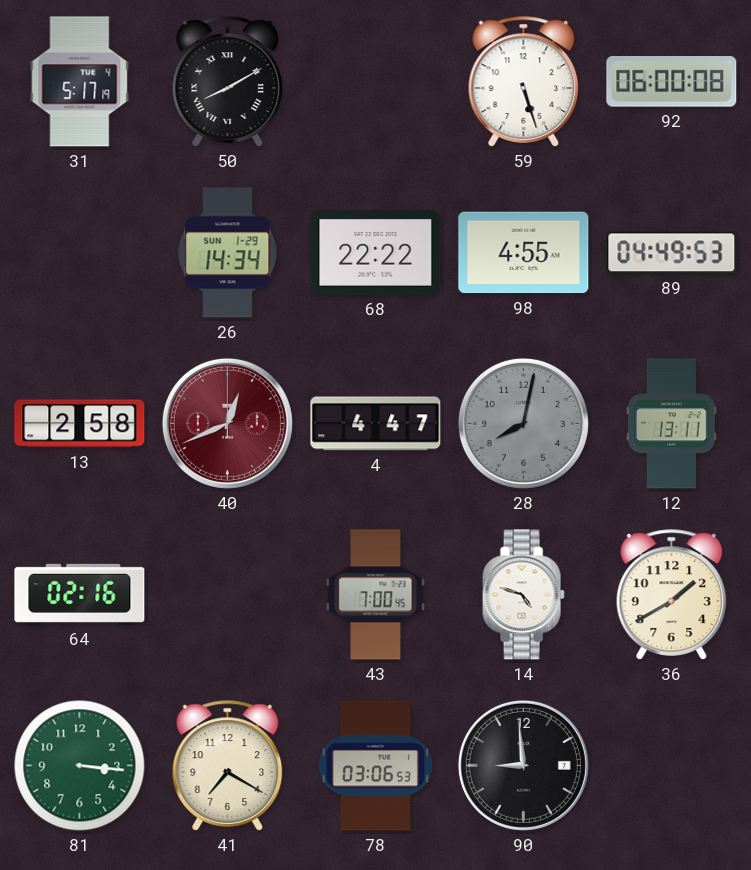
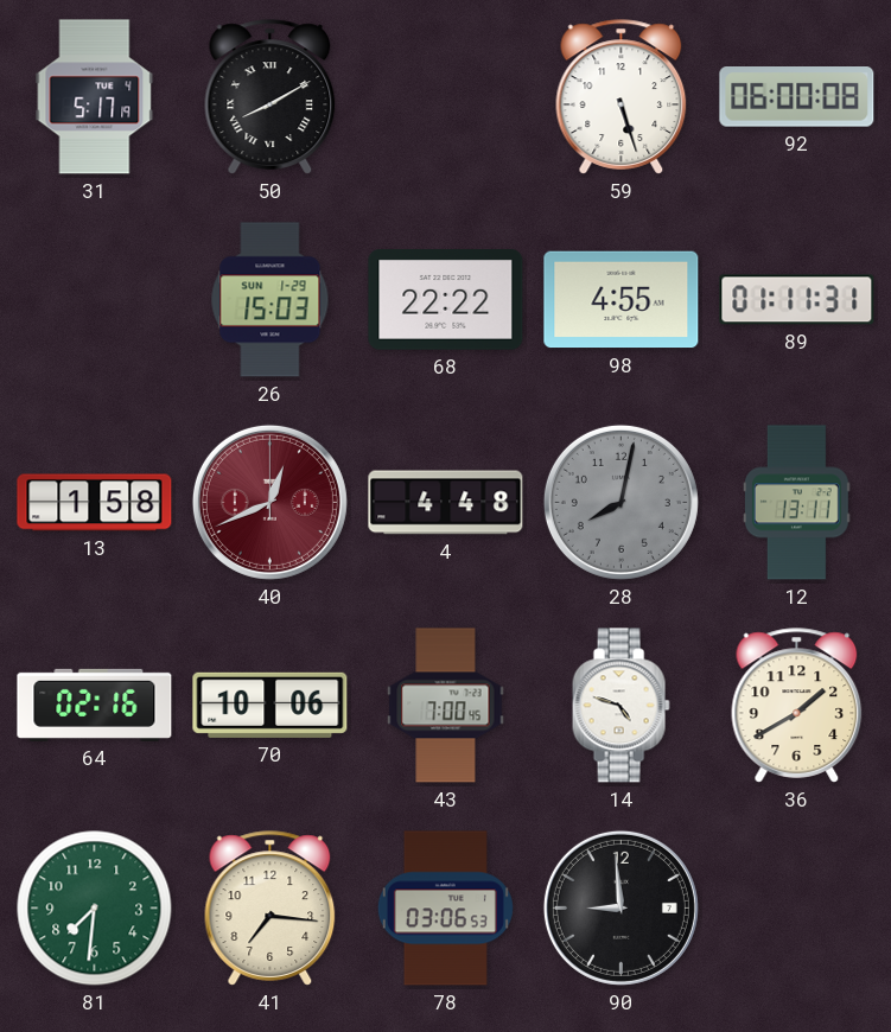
26: 14:34 -> 15:03
89: 04:49 -> 01:11
13: 2:58 -> 1:58
4: 4:47 -> 4:48
70: none -> 10:06
81: 3:16 -> 7:31
41: 7:20 -> 7:16
